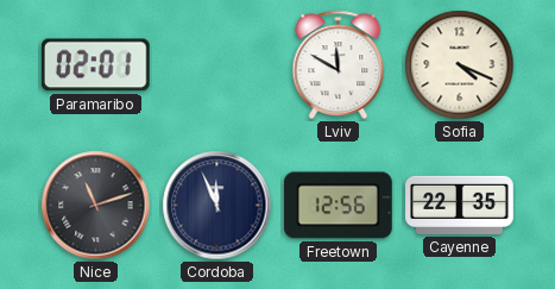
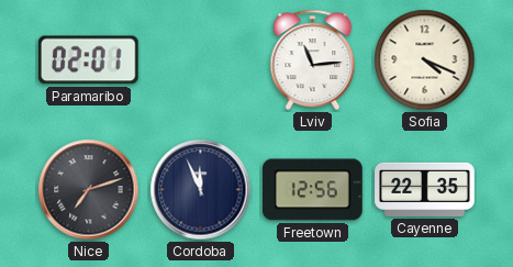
Lviv: 11:50 -> 11:14
Nice: 11:12 -> 7:12
